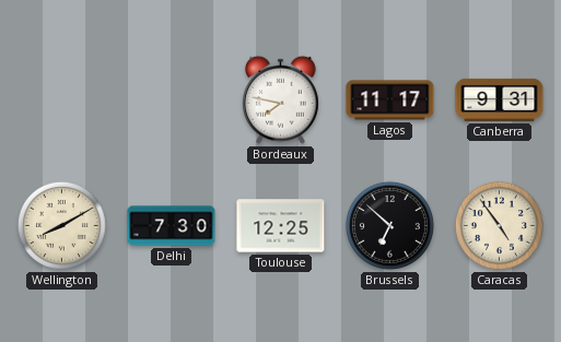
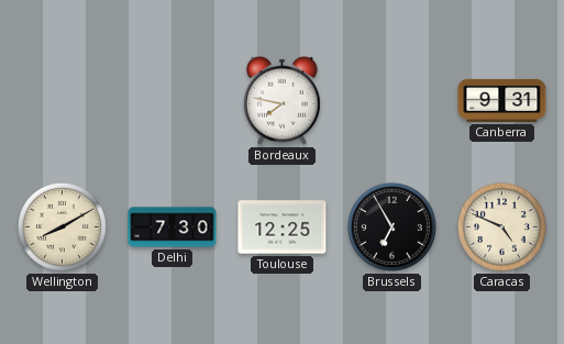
Lagos: 11:17 -> none
Brussels: 6:52 -> 6:55
Caracas: 4:54 -> 4:49
